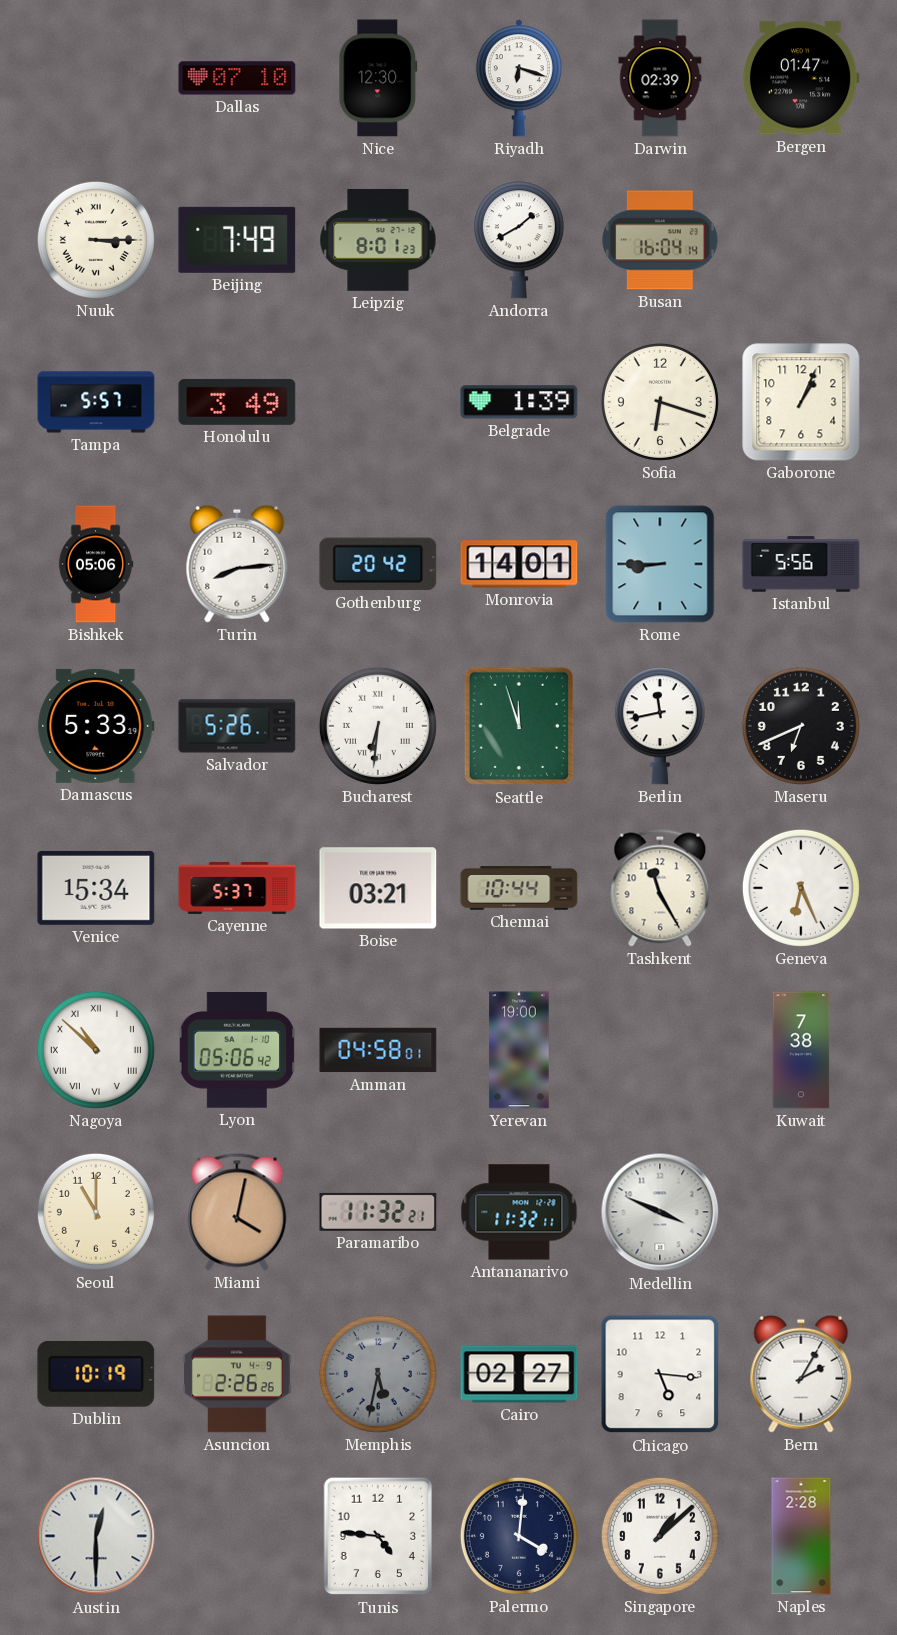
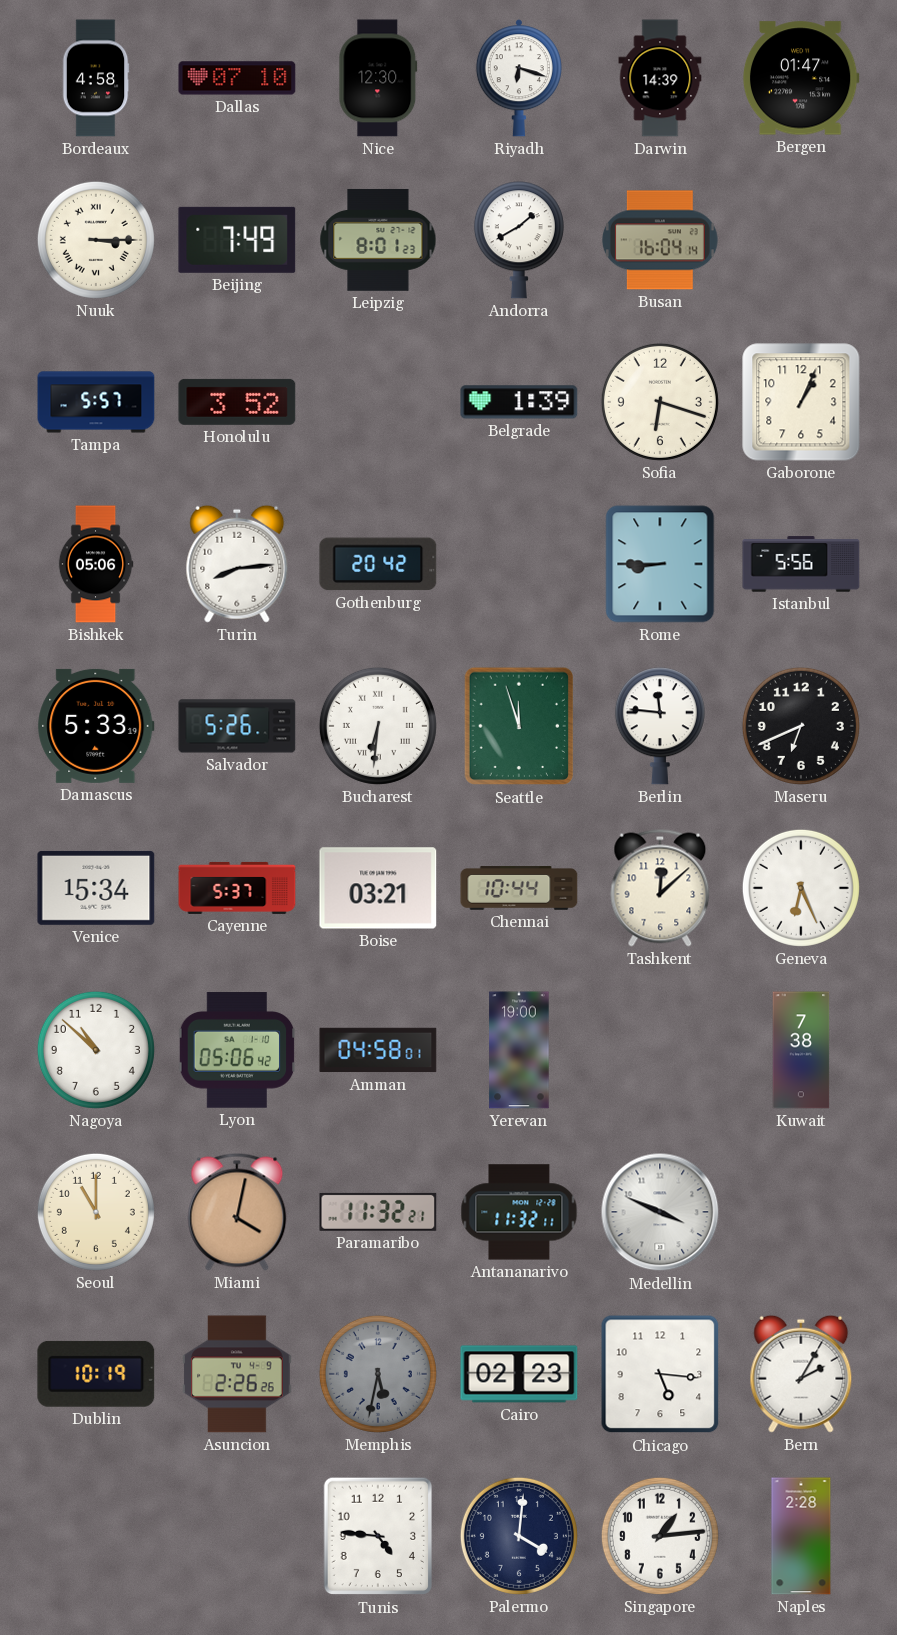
Bordeaux: none -> 4:58
Darwin: 02:39 -> 14:39
Honolulu: 3:49 -> 3:52
Monrovia: 14:01 -> none
Berlin: 11:43 -> 11:46
Tashkent: 11:25 -> 12:08
Nagoya numerals: Roman -> Arabic
Cairo: 02:27 -> 02:23
Austin: 12:30 -> none
Singapore: 1:08 -> 1:14
